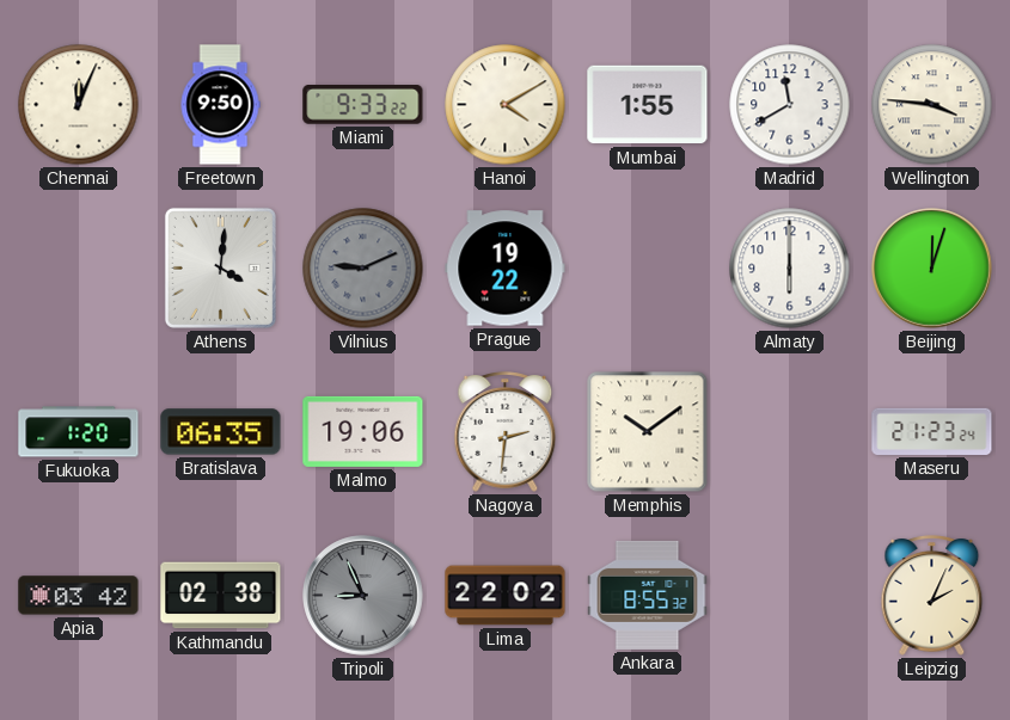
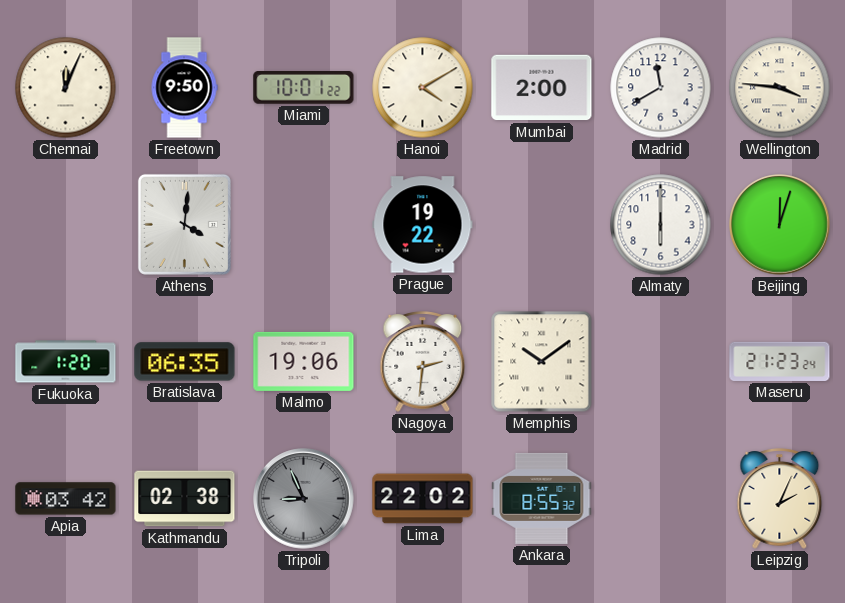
Miami: 9:33 -> 10:01
Mumbai: 1:55 -> 2:00
Vilnius: 9:11 -> none
